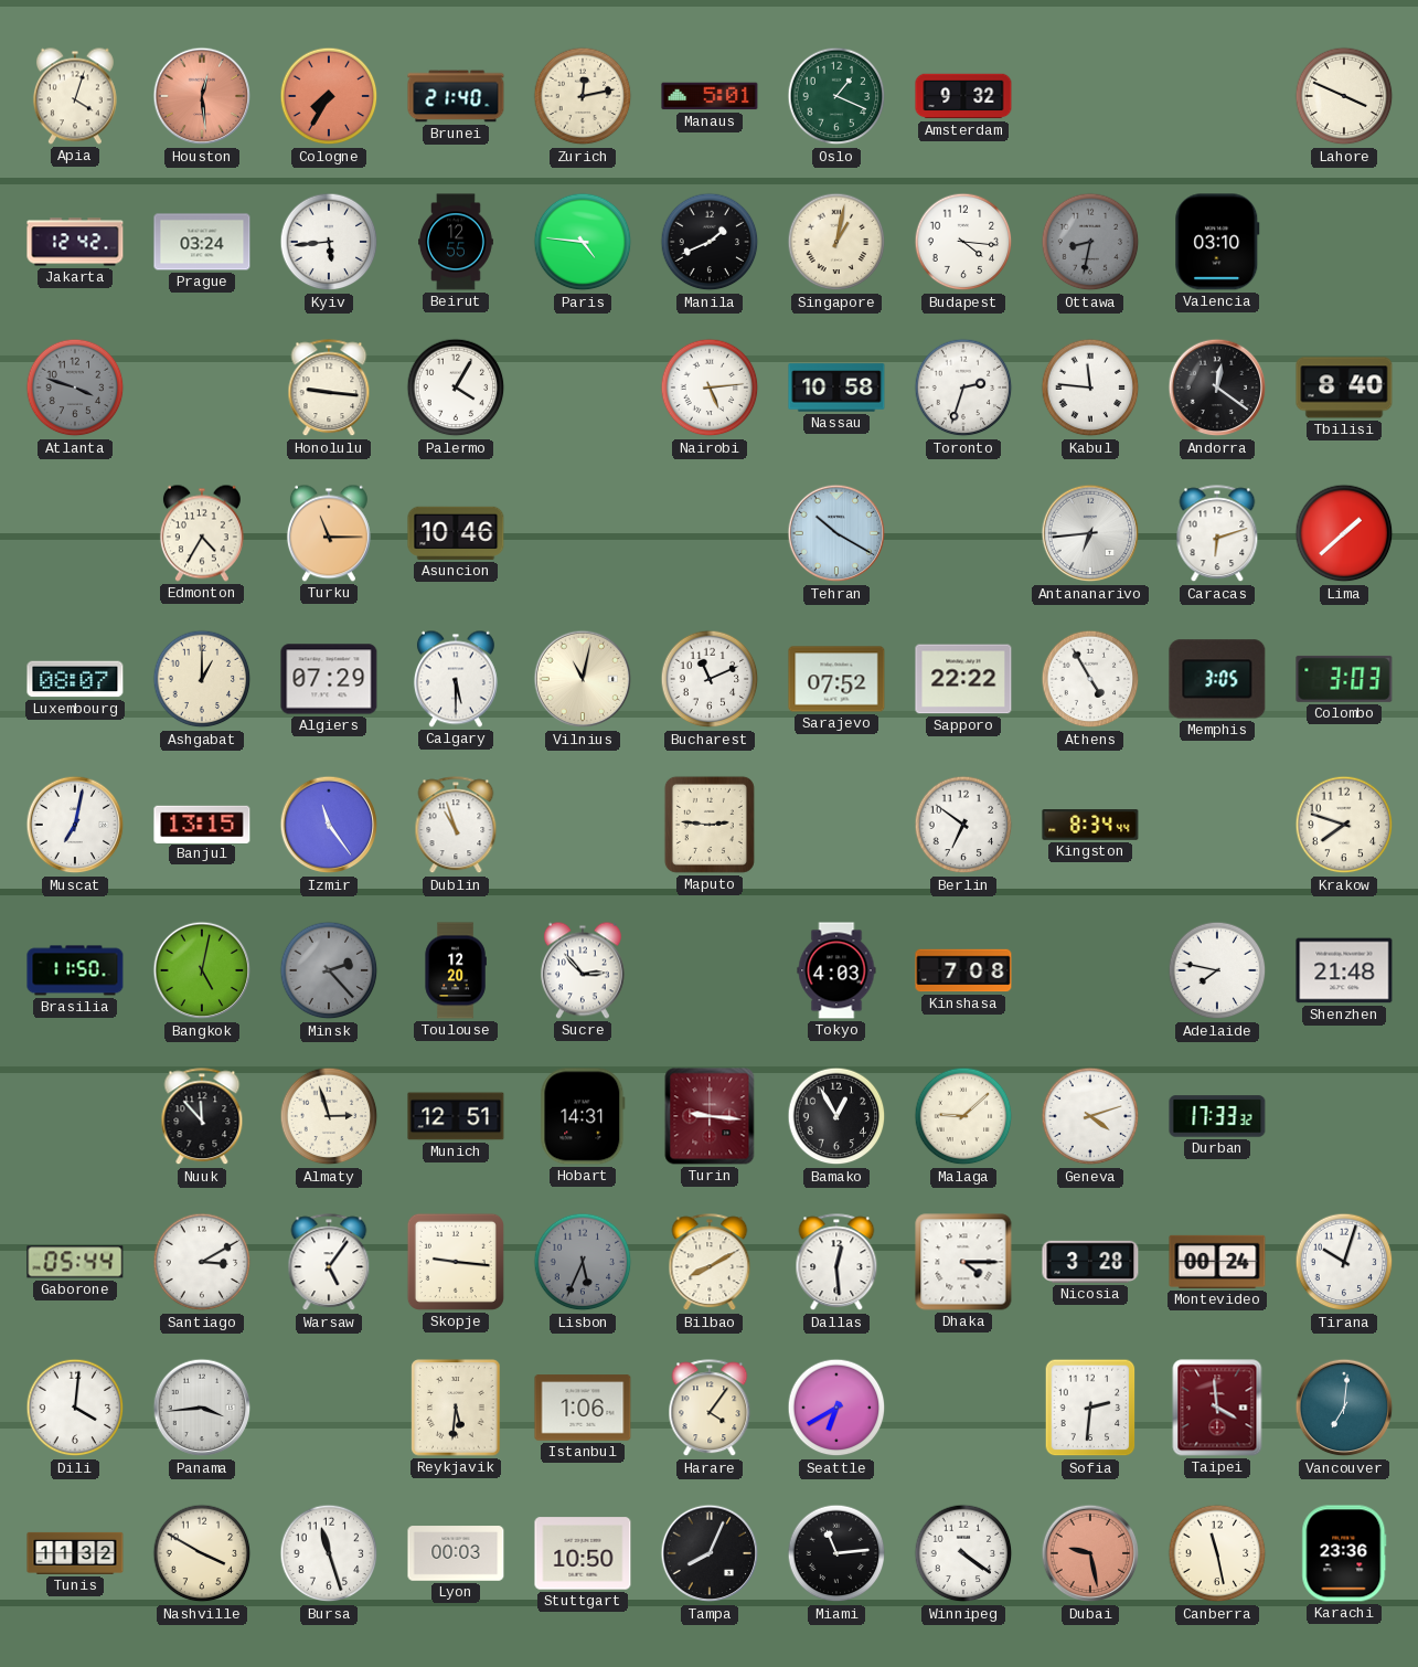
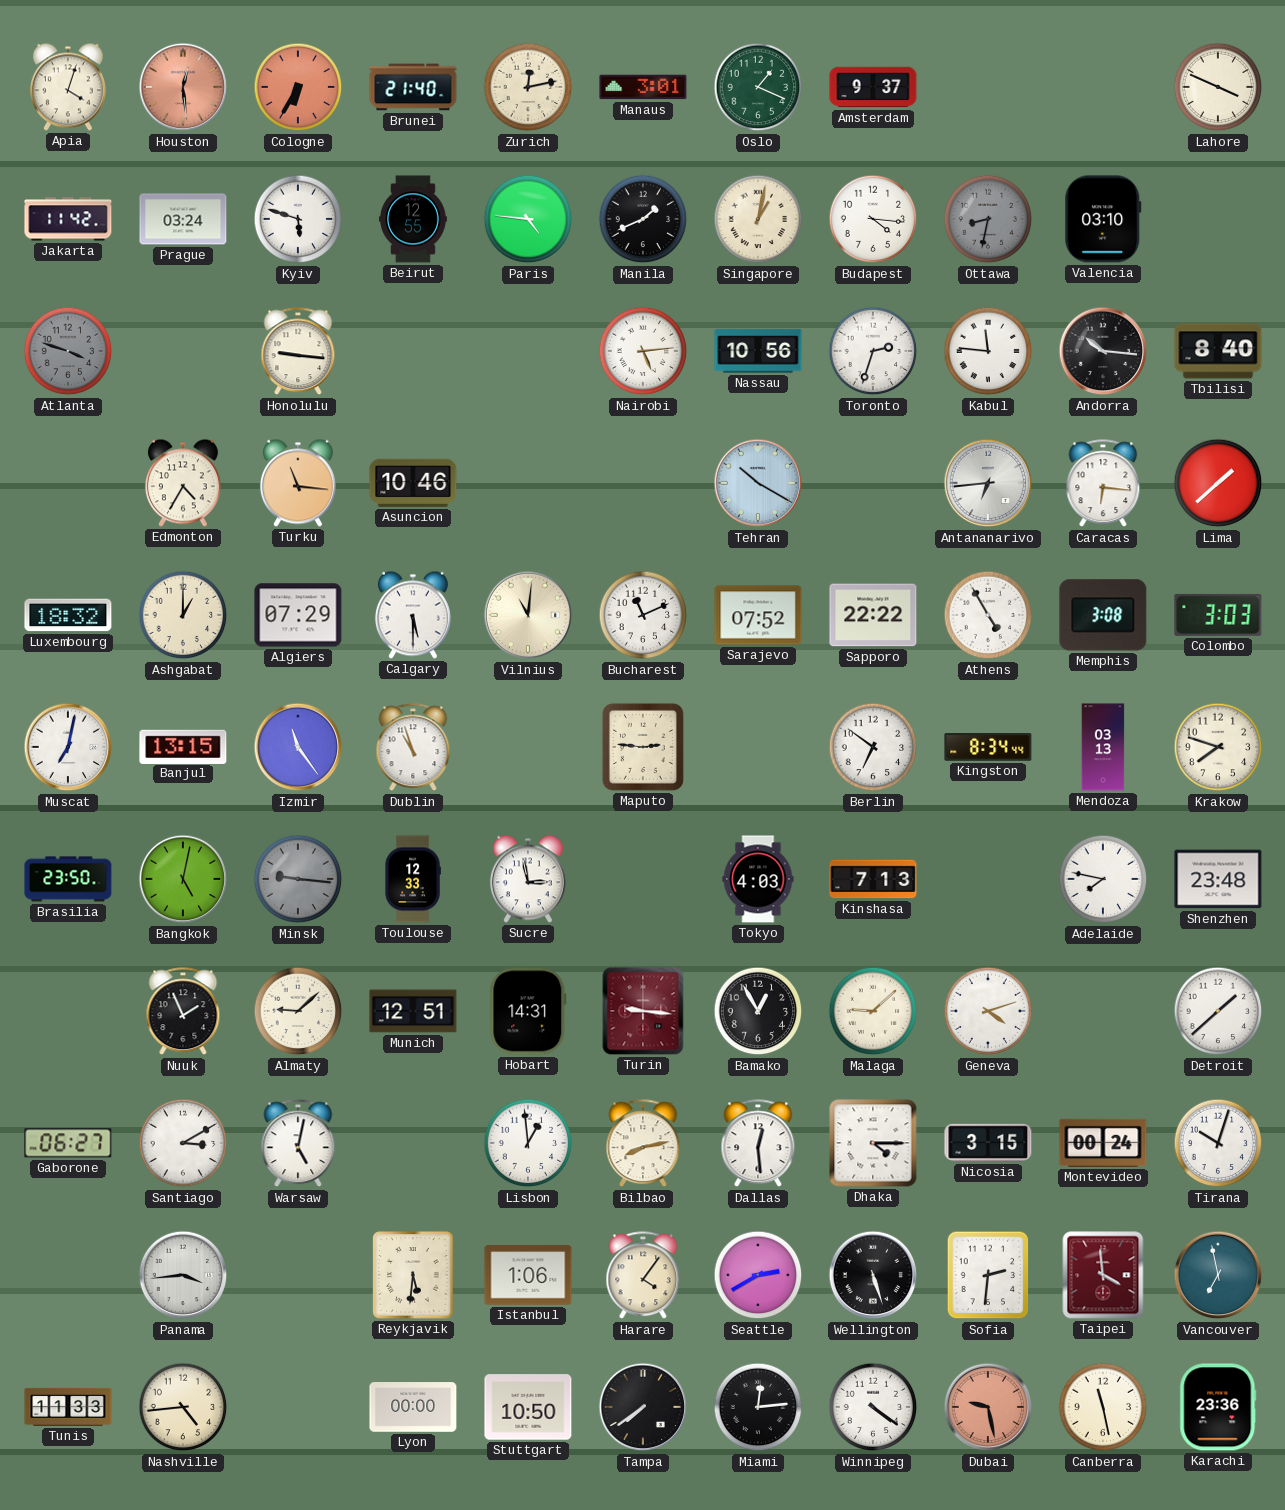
Cologne: 7:35 -> 6:35
Manaus: 5:01 -> 3:01
Amsterdam: 9:32 -> 9:37
Jakarta: 12:42 -> 11:42
Kyiv: 5:44 -> 5:48
Palermo: 4:05 -> none
Nassau: 10:58 -> 10:56
Andorra: 12:21 -> 10:16
Turku: 11:15 -> 11:16
Caracas: 6:12 -> 6:16
Luxembourg: 08:07 -> 18:32
Vilnius: 11:02 -> 11:01
Memphis: 3:05 -> 3:08
Mendoza: none -> 03:13
Brasilia: 11:50 -> 23:50
Minsk: 2:23 -> 9:16
Toulouse: 12:20 -> 12:33
Sucre: 2:53 -> 2:58
Kinshasa: 7:08 -> 7:13
Shenzhen: 21:48 -> 23:48
Nuuk: 11:53 -> 1:56
Almaty: 2:57 -> 9:08
Durban: 17:33 -> none
Detroit: none -> 1:38
Gaborone: 05:44 -> 06:27
Warsaw: 5:06 -> 5:02
Skopje: 9:16 -> none
Lisbon: 5:34 -> 12:59
Lisbon dial: grey -> white
Bilbao: 8:10 -> 8:13
Nicosia: 3:28 -> 3:15
Dili: 4:01 -> none
Seattle: 6:40 -> 2:40
Wellington: none -> 5:27
Vancouver: 7:01 -> 6:58
Tunis: 11:32 -> 11:33
Nashville: 3:50 -> 4:44
Bursa: 11:27 -> none
Lyon: 00:03 -> 00:00
Tampa: 8:04 -> 7:39
Miami: 11:14 -> 12:14
